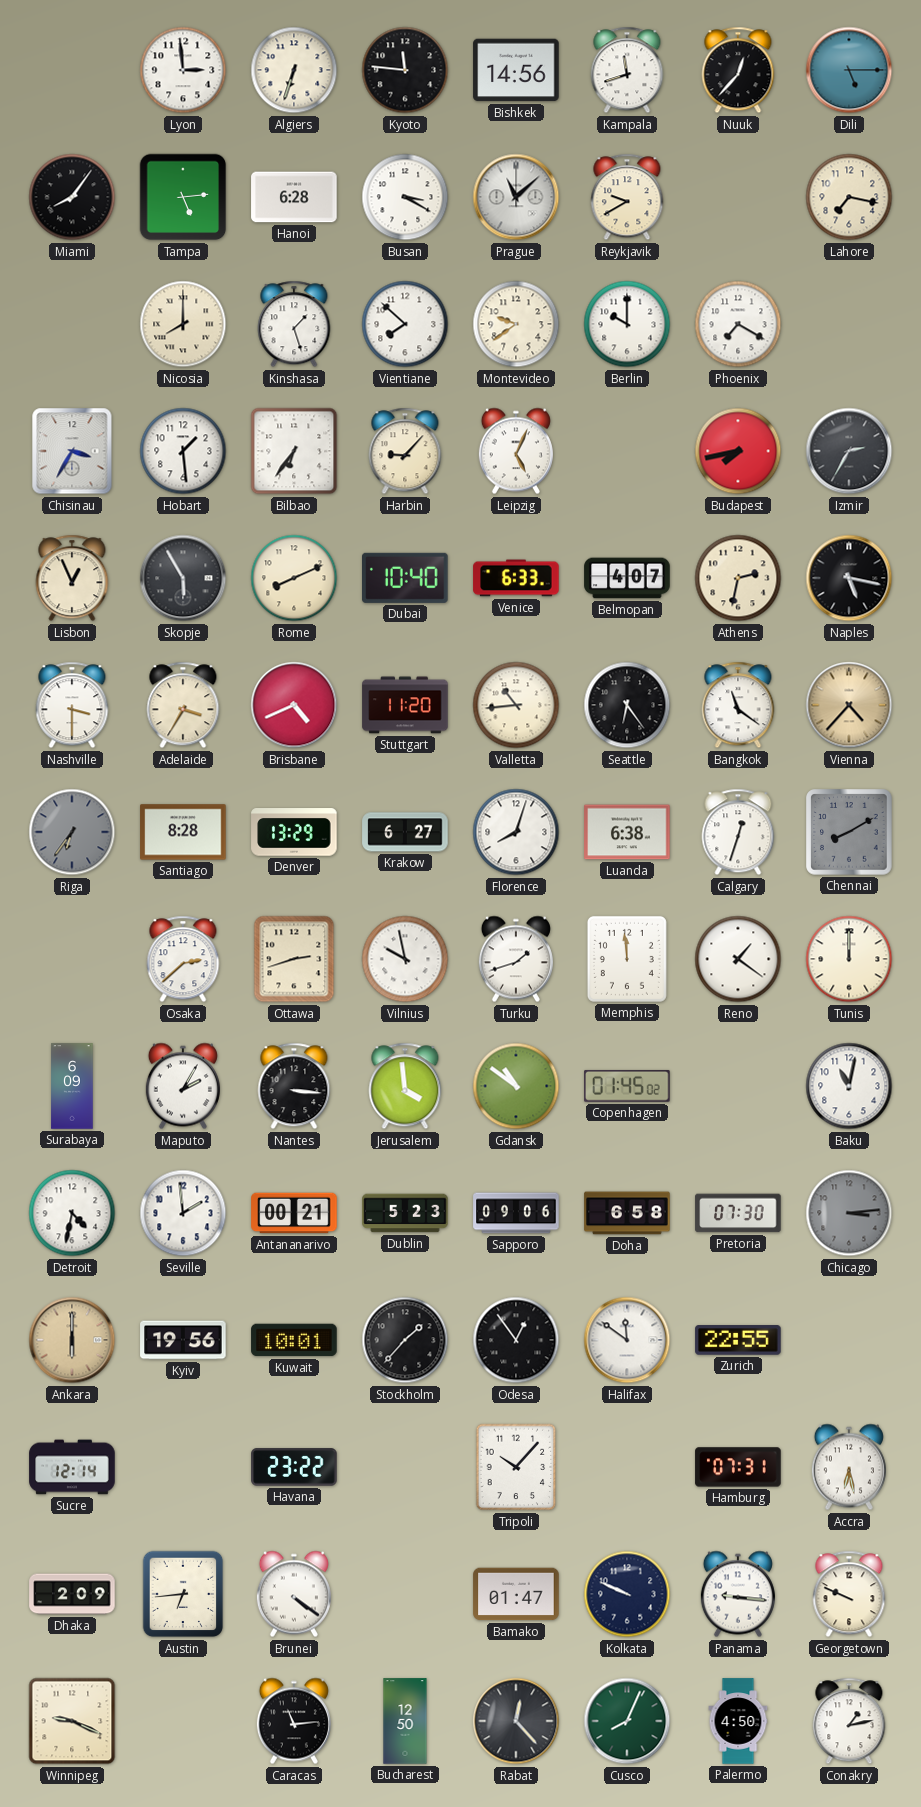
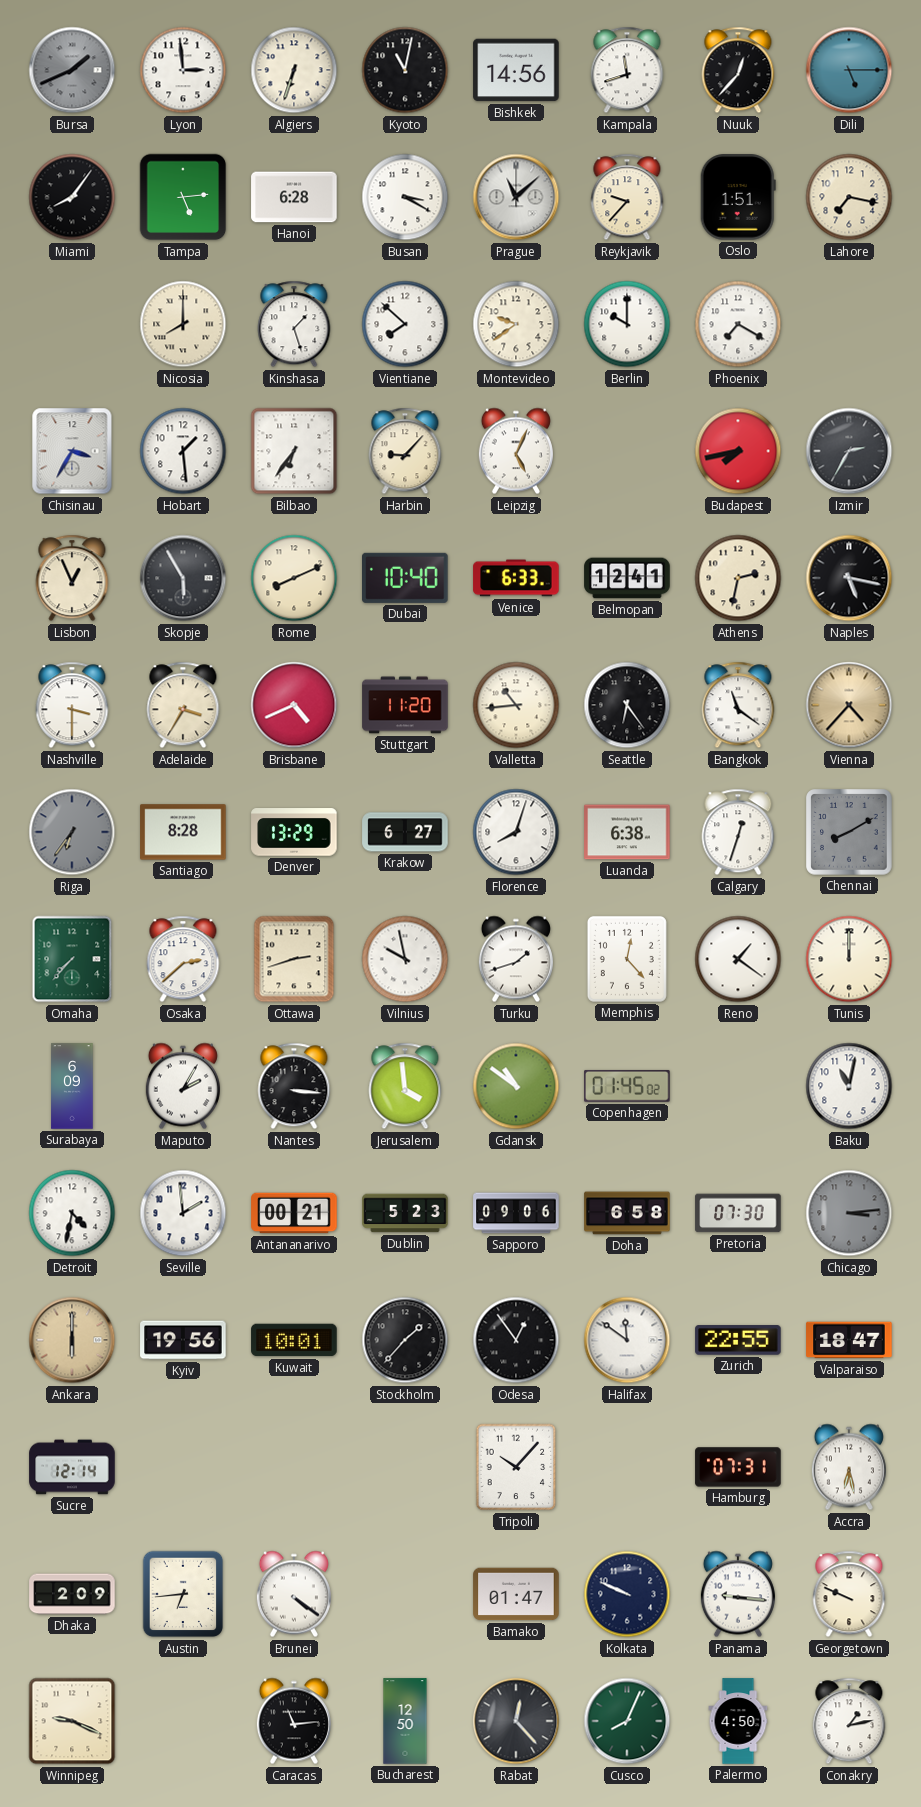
Bursa: none -> 1:41
Kyoto: 11:46 -> 11:02
Reykjavik: 9:40 -> 9:37
Oslo: none -> 1:51
Belmopan: 4:07 -> 12:41
Omaha: none -> 7:37
Memphis: 11:59 -> 12:23
Valparaiso: none -> 18:47
Havana: 23:22 -> none
